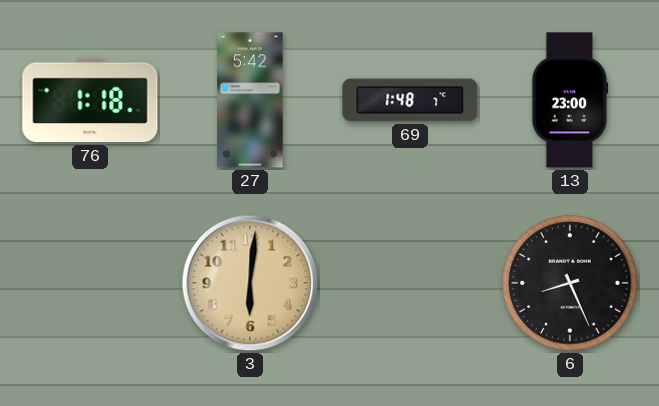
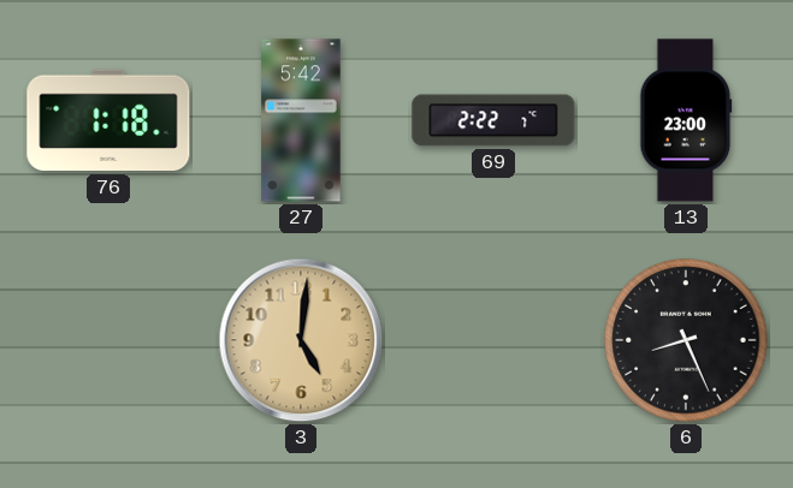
69: 1:48 -> 2:22
3: 6:01 -> 5:01
